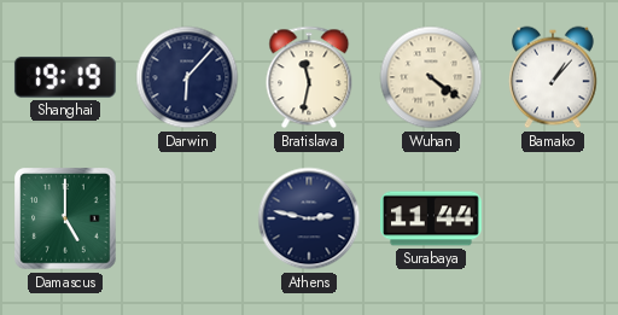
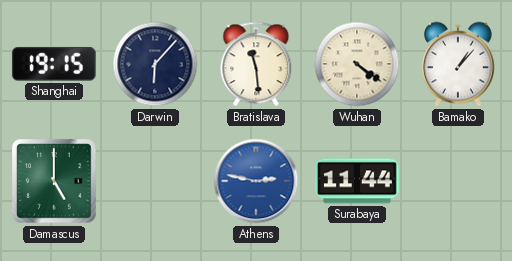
Shanghai: 19:19 -> 19:15
Bratislava: 11:32 -> 11:29
Athens dial: navy -> blue
